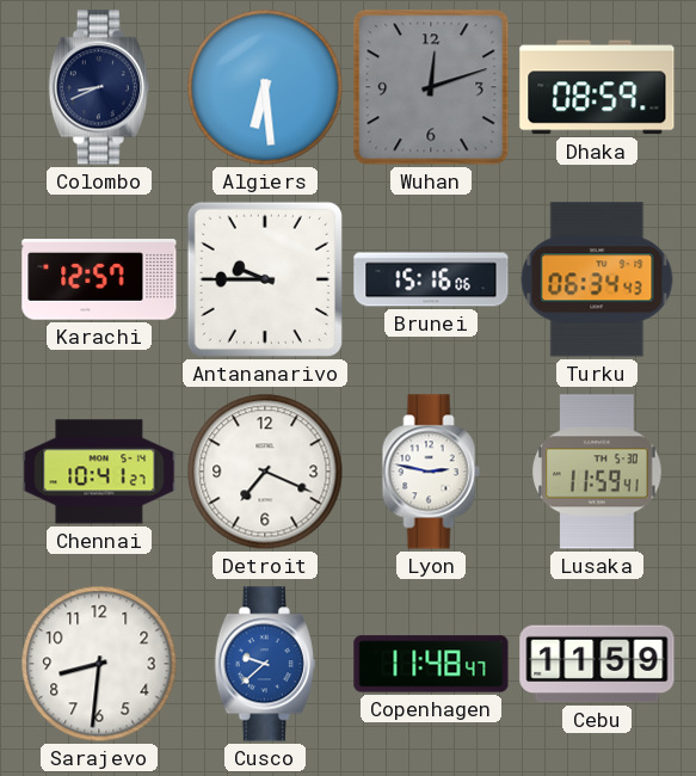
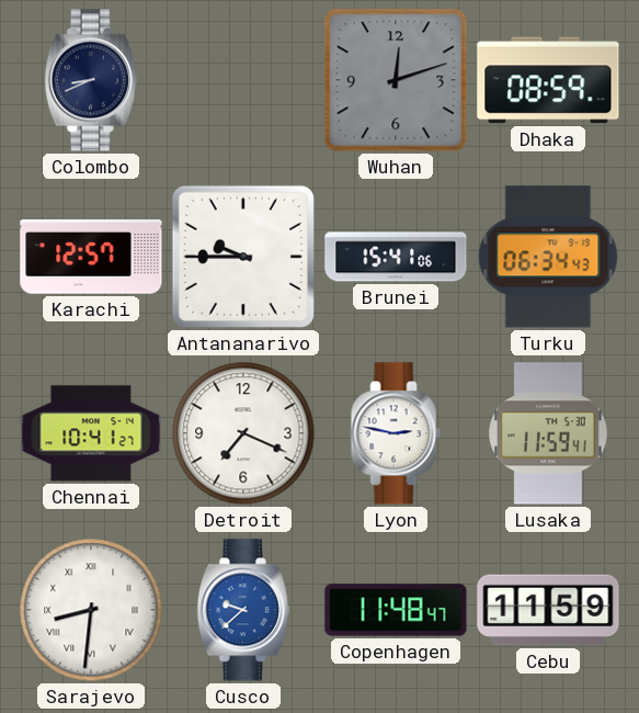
Algiers: 6:29 -> none
Brunei: 15:16 -> 15:41
Sarajevo numerals: Arabic -> Roman
